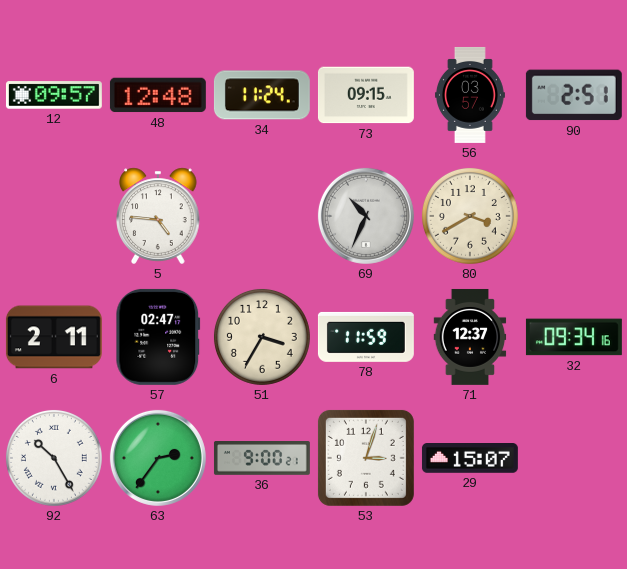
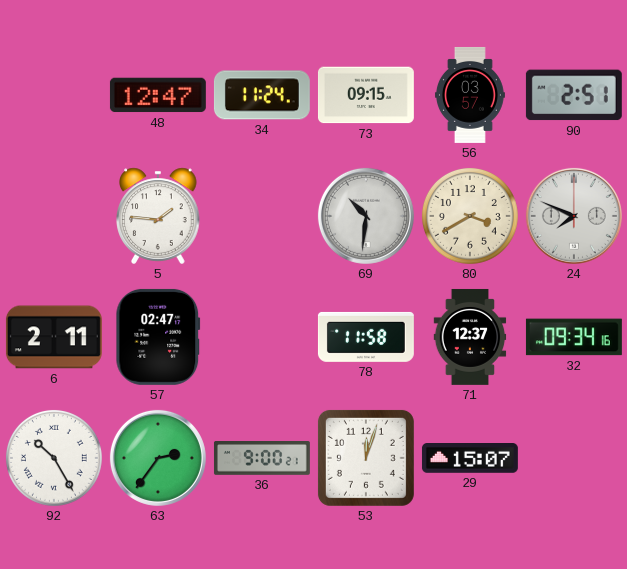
12: 09:57 -> none
48: 12:48 -> 12:47
5: 4:46 -> 1:46
69: 10:34 -> 10:31
24: none -> 7:49
51: 3:35 -> none
78: 11:59 -> 11:58
53: 3:03 -> 12:03
